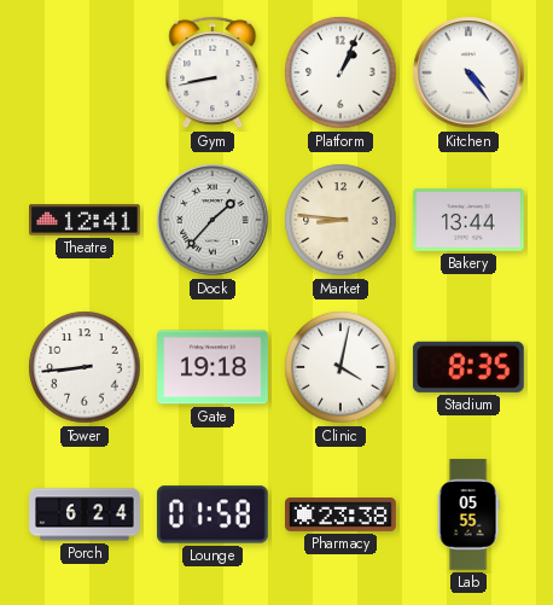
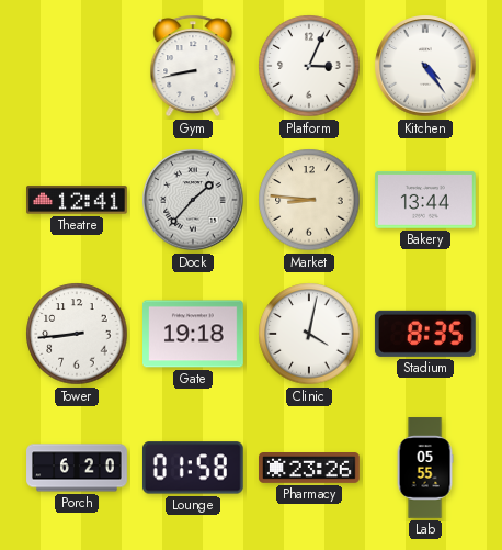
Platform: 1:04 -> 3:04
Porch: 6:24 -> 6:20
Pharmacy: 23:38 -> 23:26
